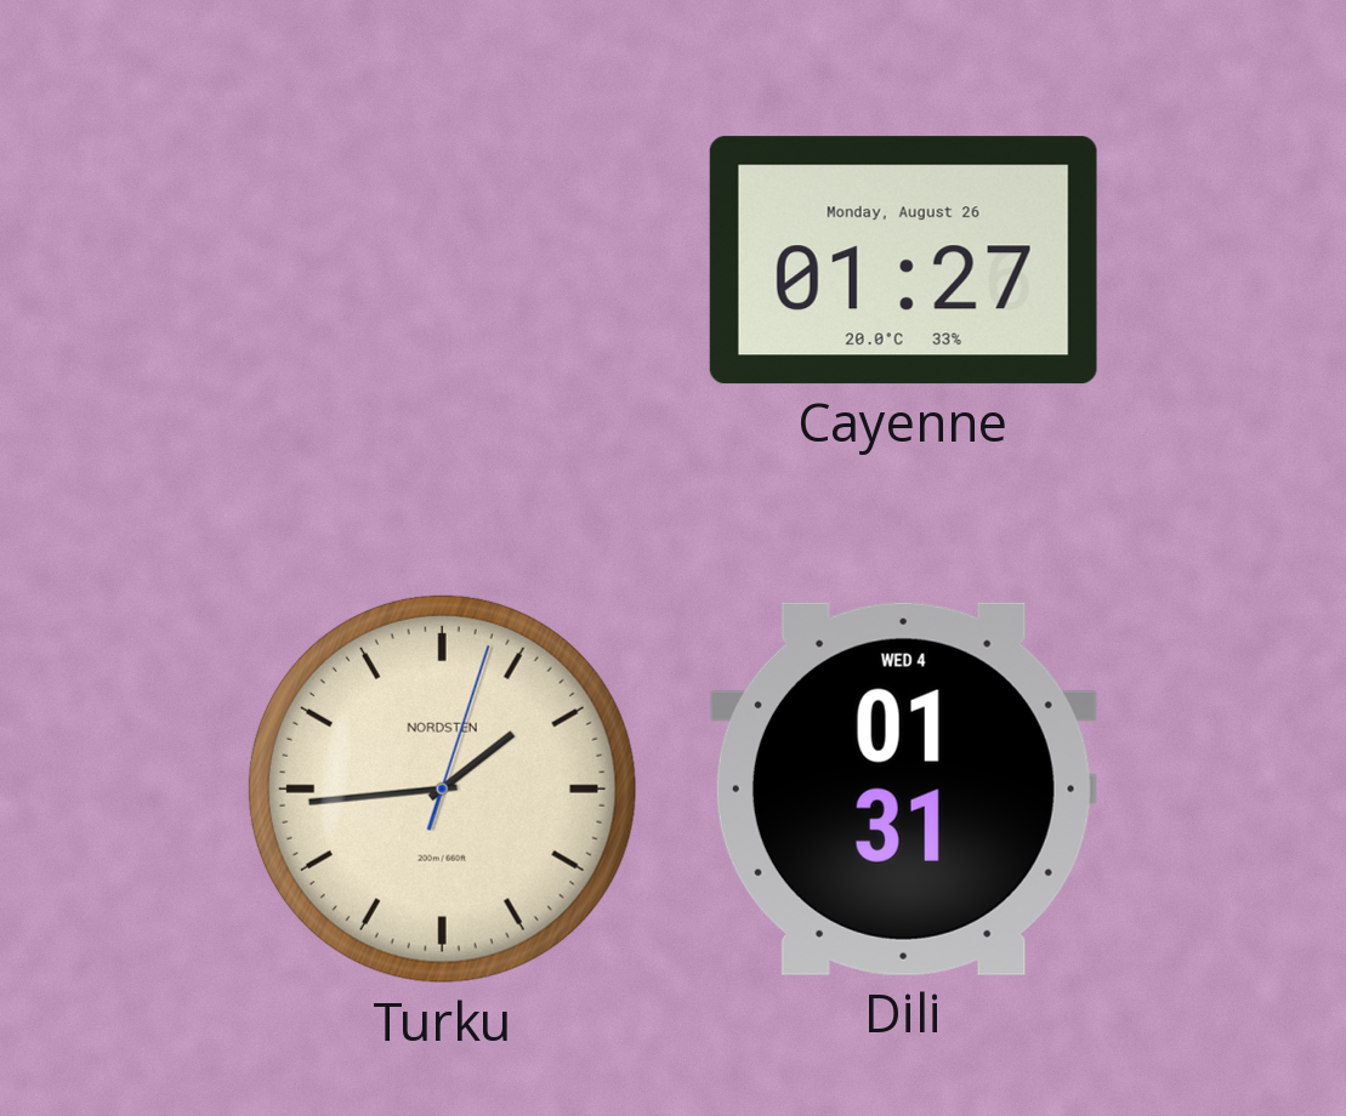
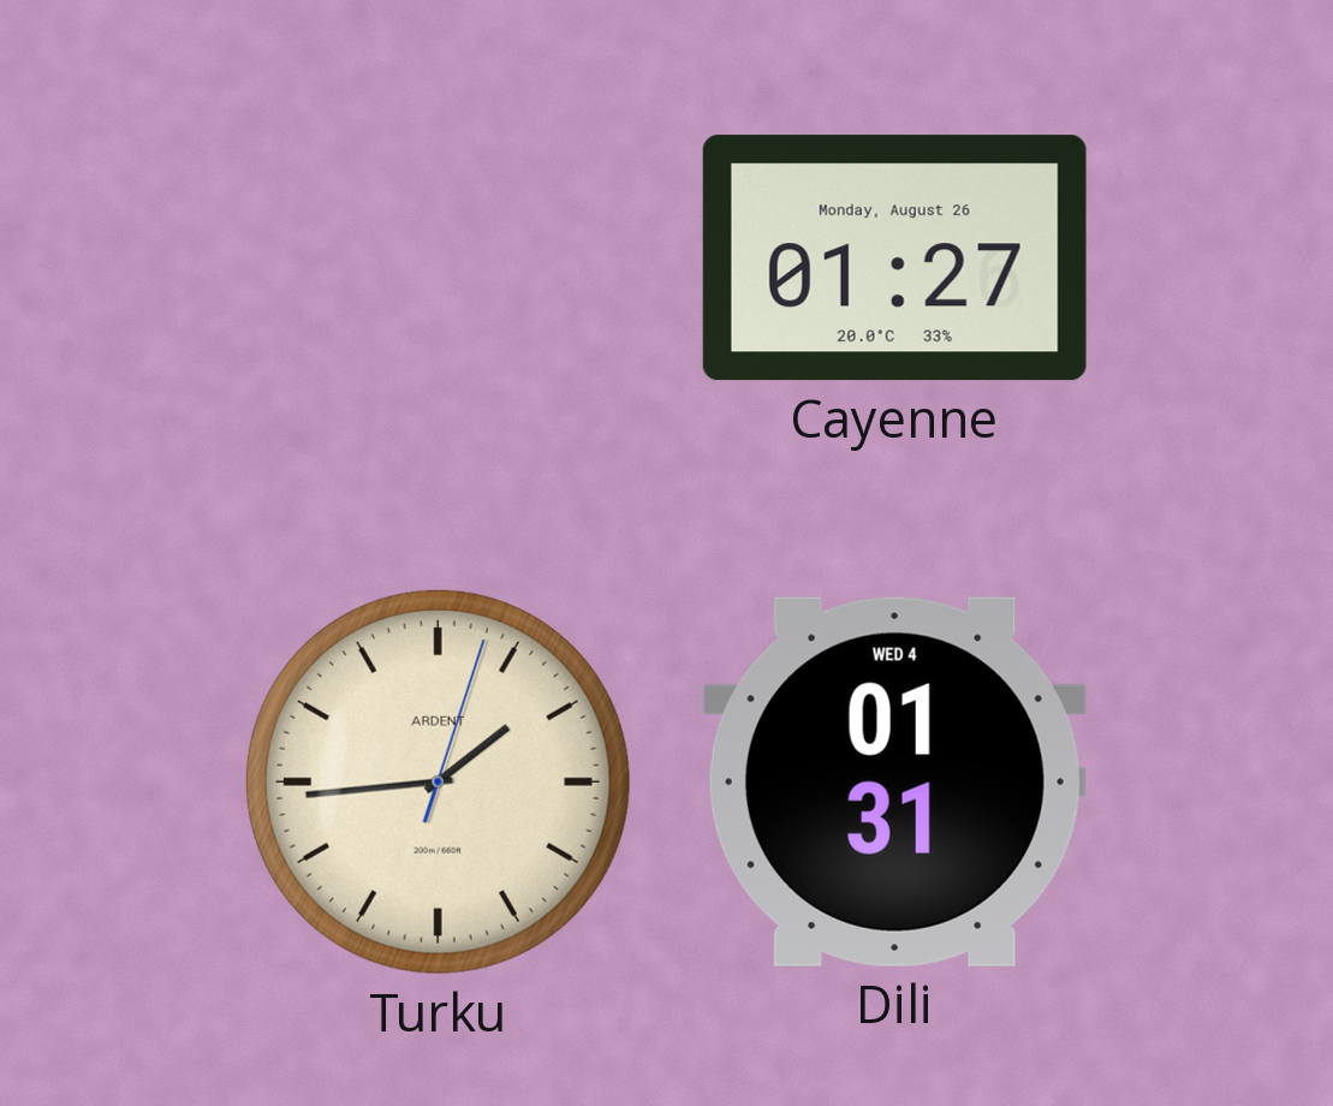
Turku brand: NORDSTEN -> ARDENT
